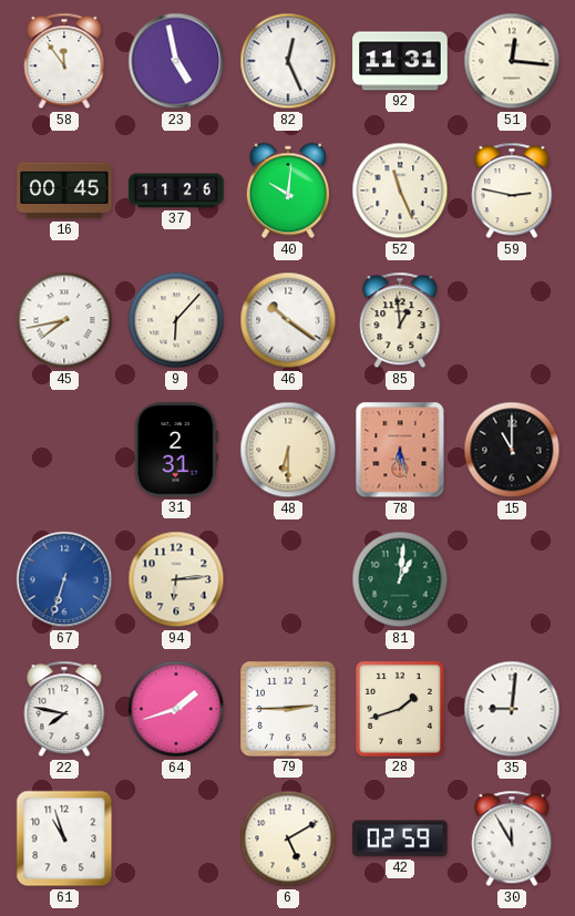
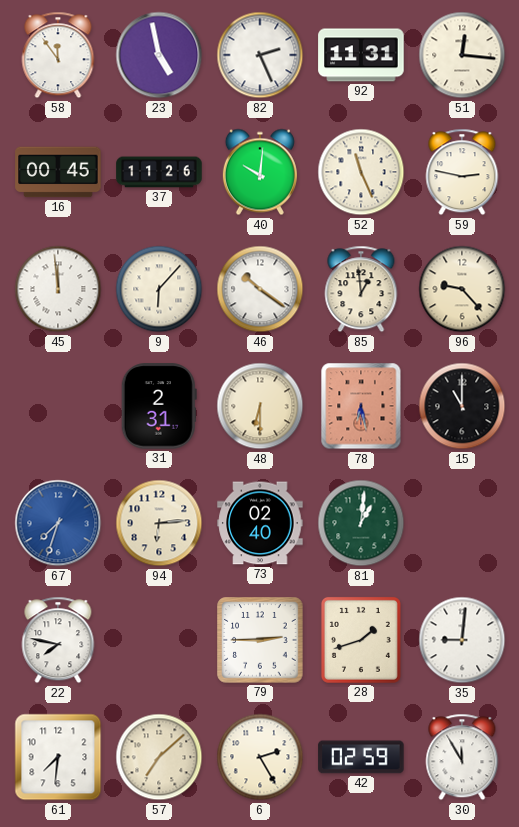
82: 12:26 -> 2:26
45: 7:43 -> 11:59
96: none -> 9:23
67: 6:33 -> 7:33
73: none -> 02:40
64: 1:42 -> none
61: 10:57 -> 7:31
57: none -> 7:08
6: 5:10 -> 2:25
